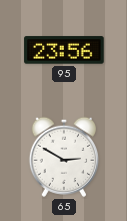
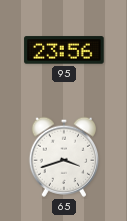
65: 2:50 -> 3:42
